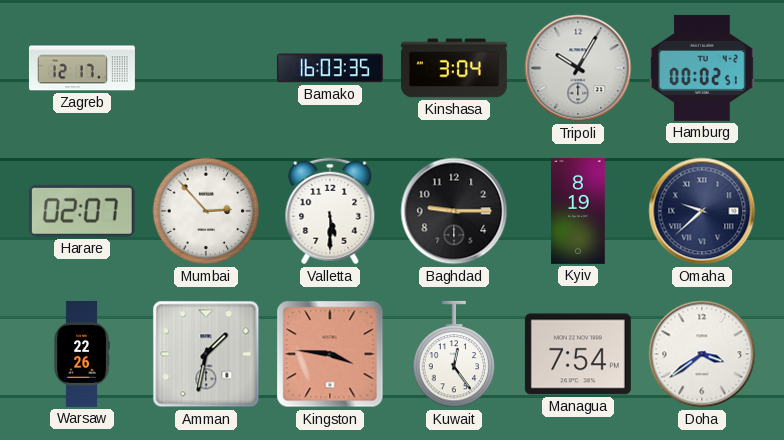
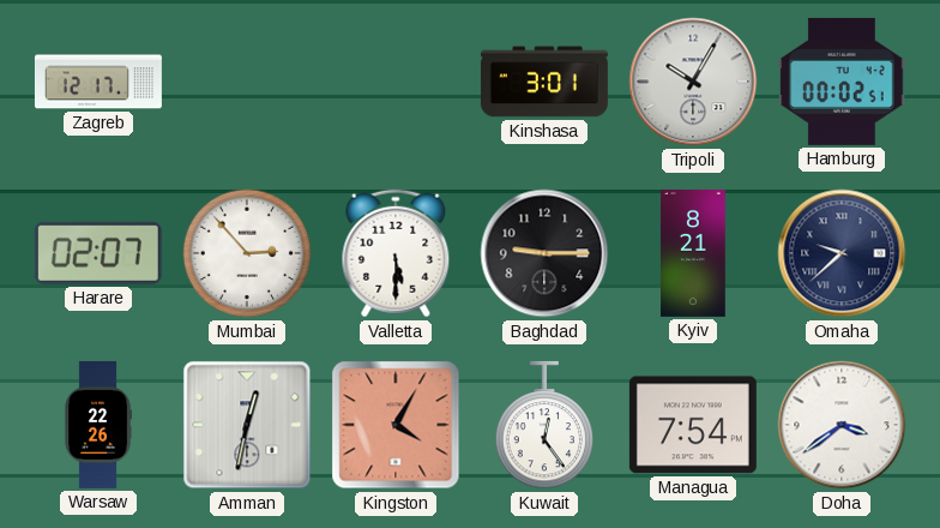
Bamako: 16:03 -> none
Kinshasa: 3:04 -> 3:01
Kyiv: 8:19 -> 8:21
Amman: 1:32 -> 12:32
Kingston: 3:46 -> 4:05
